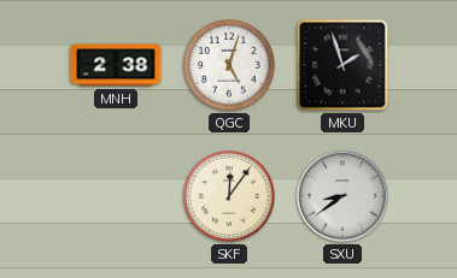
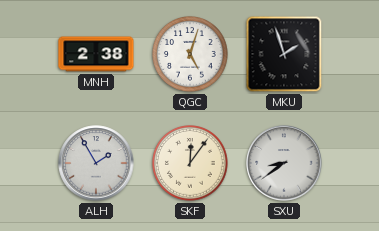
ALH: none -> 1:55
